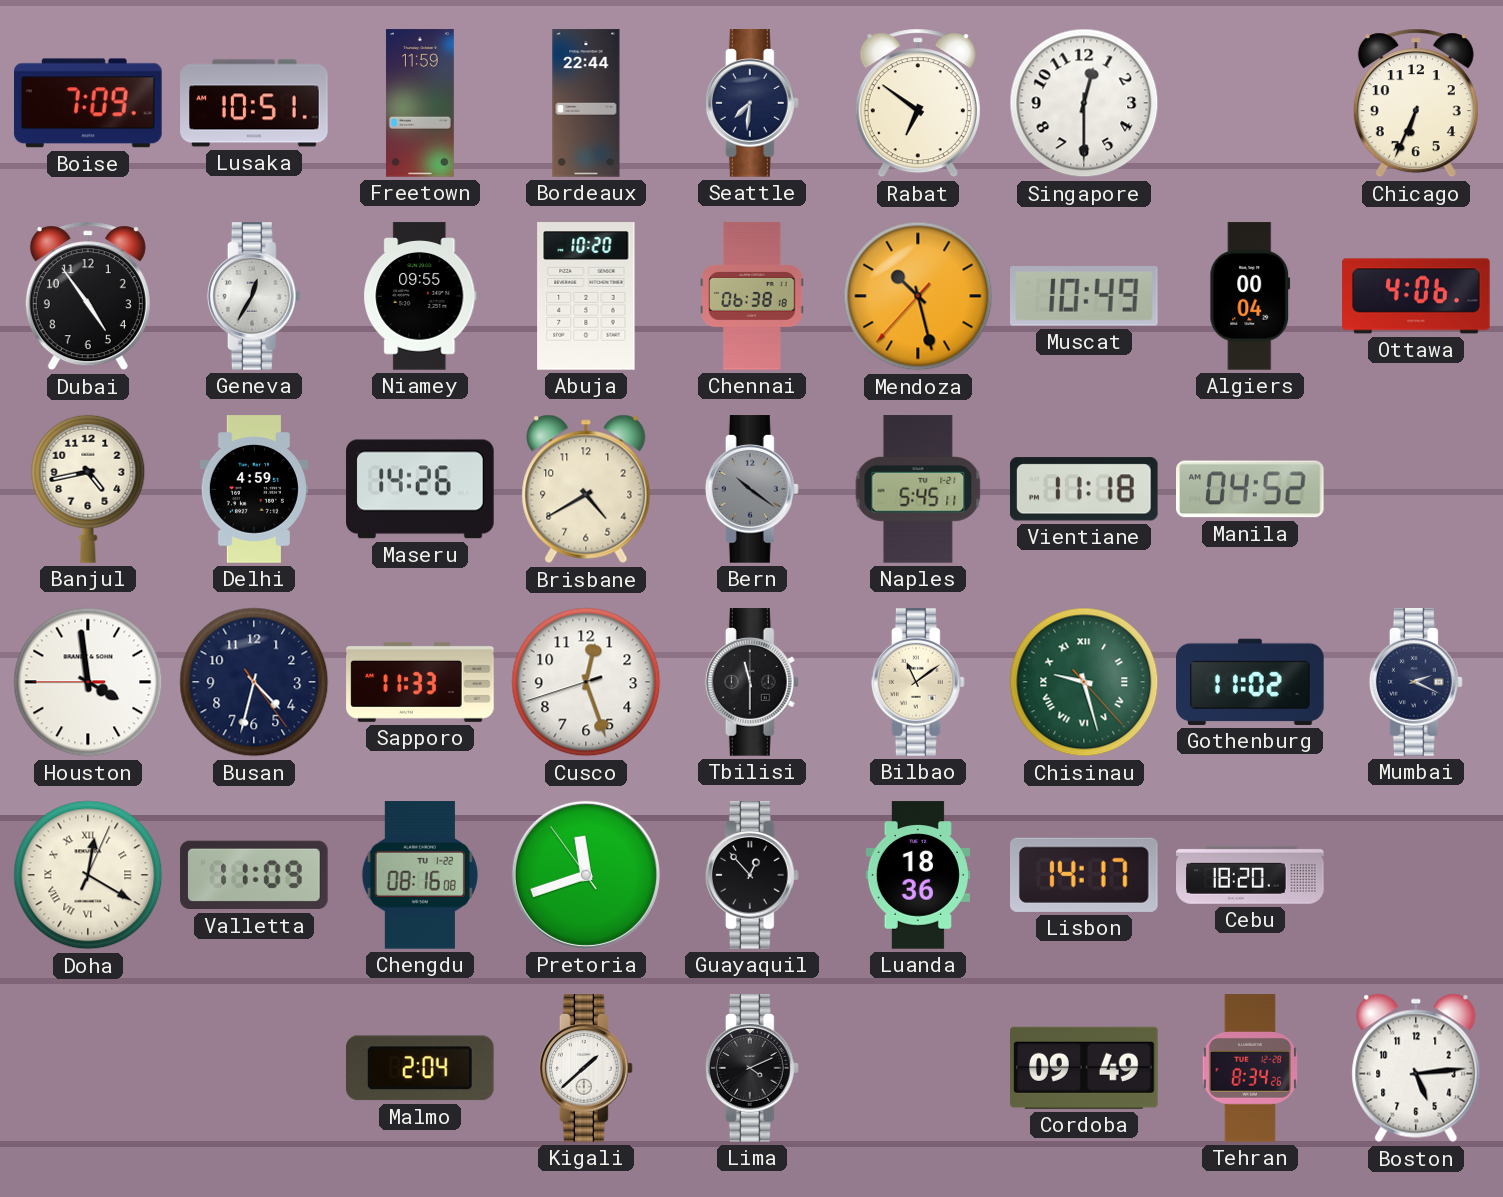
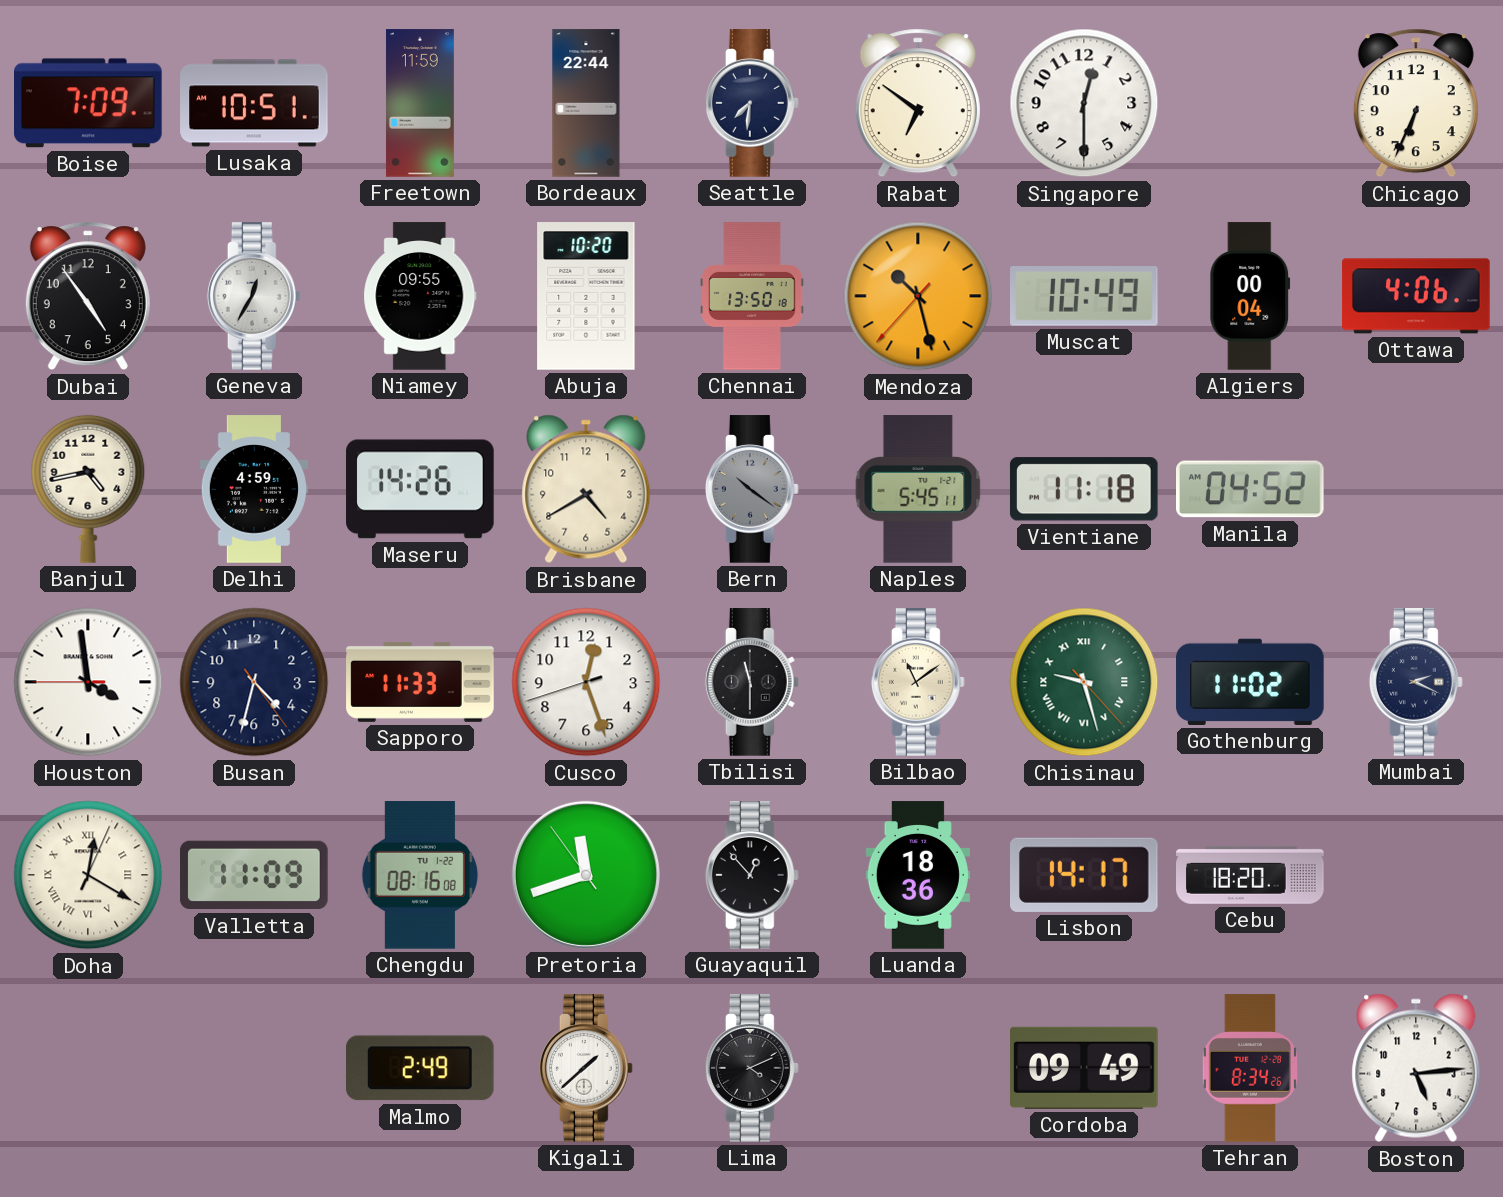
Chennai: 06:38 -> 13:50
Malmo: 2:04 -> 2:49
